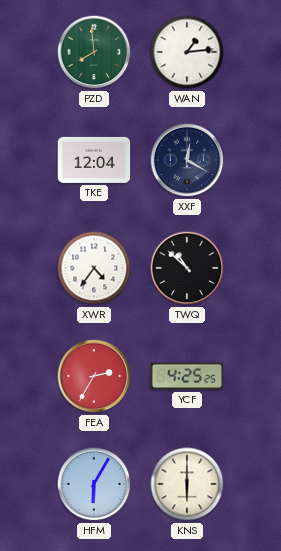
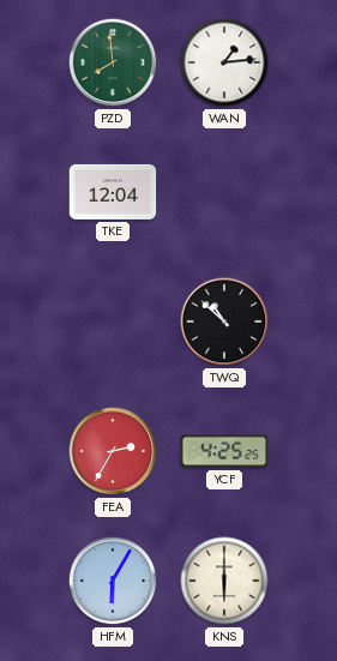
XXF: 12:20 -> none
XWR: 4:36 -> none
